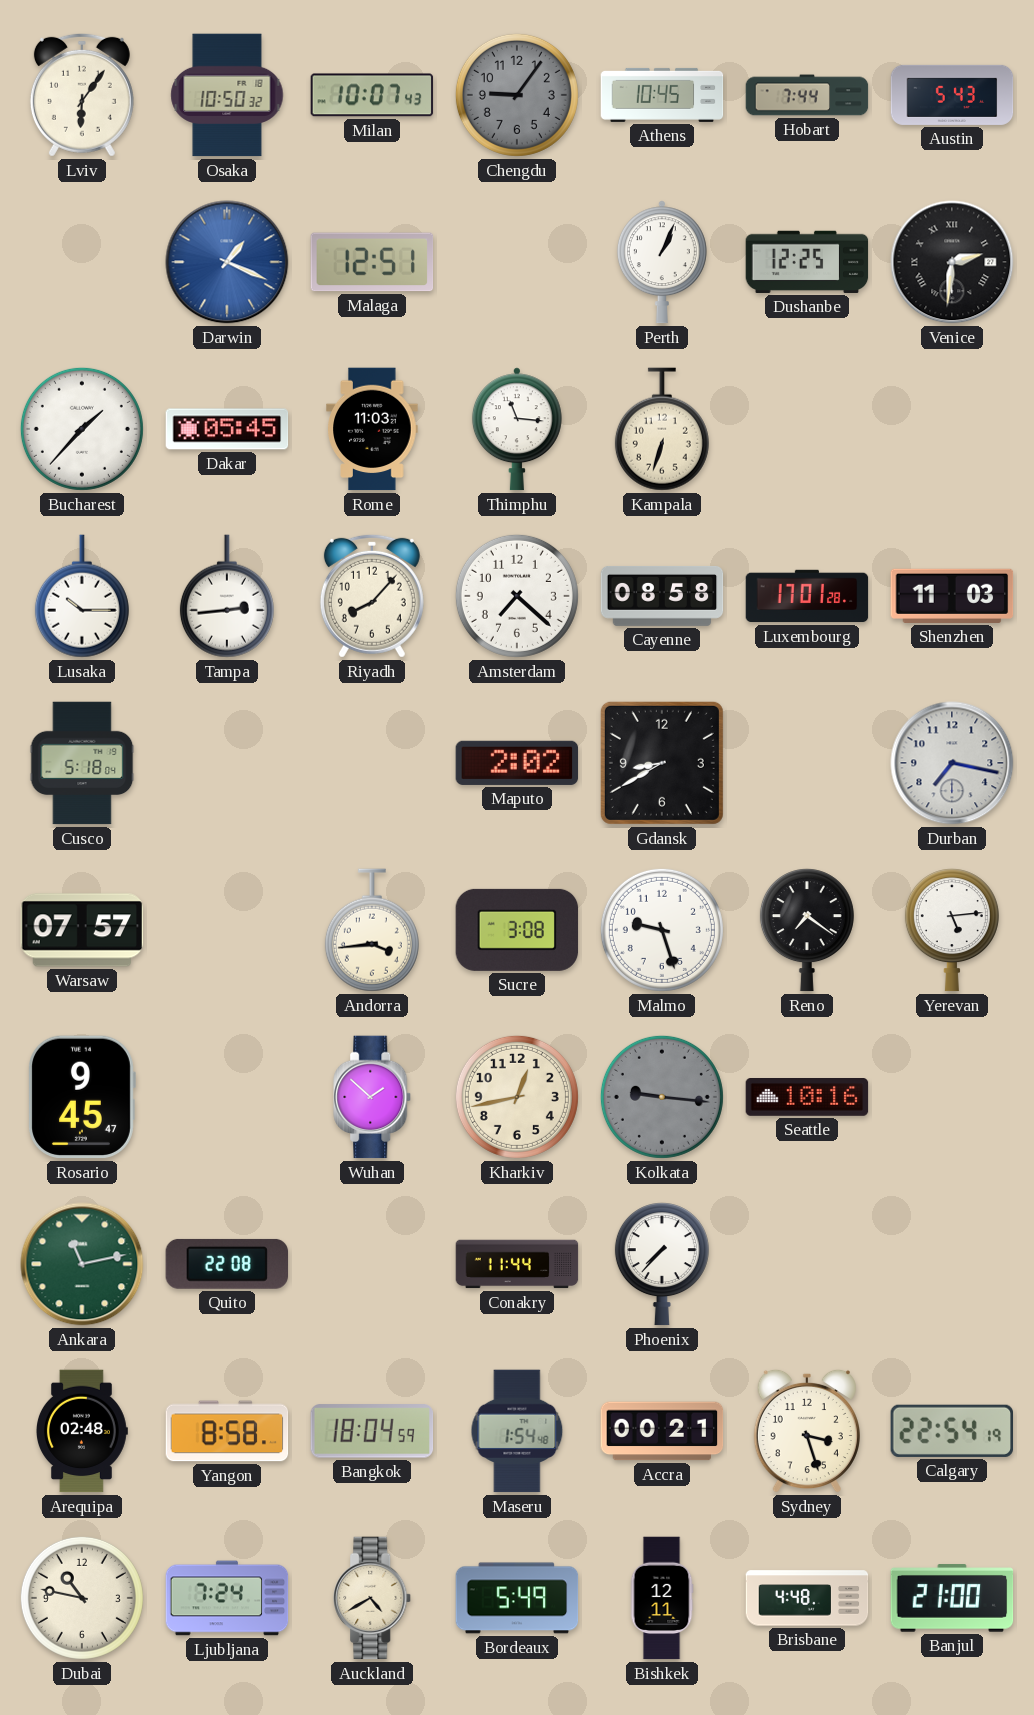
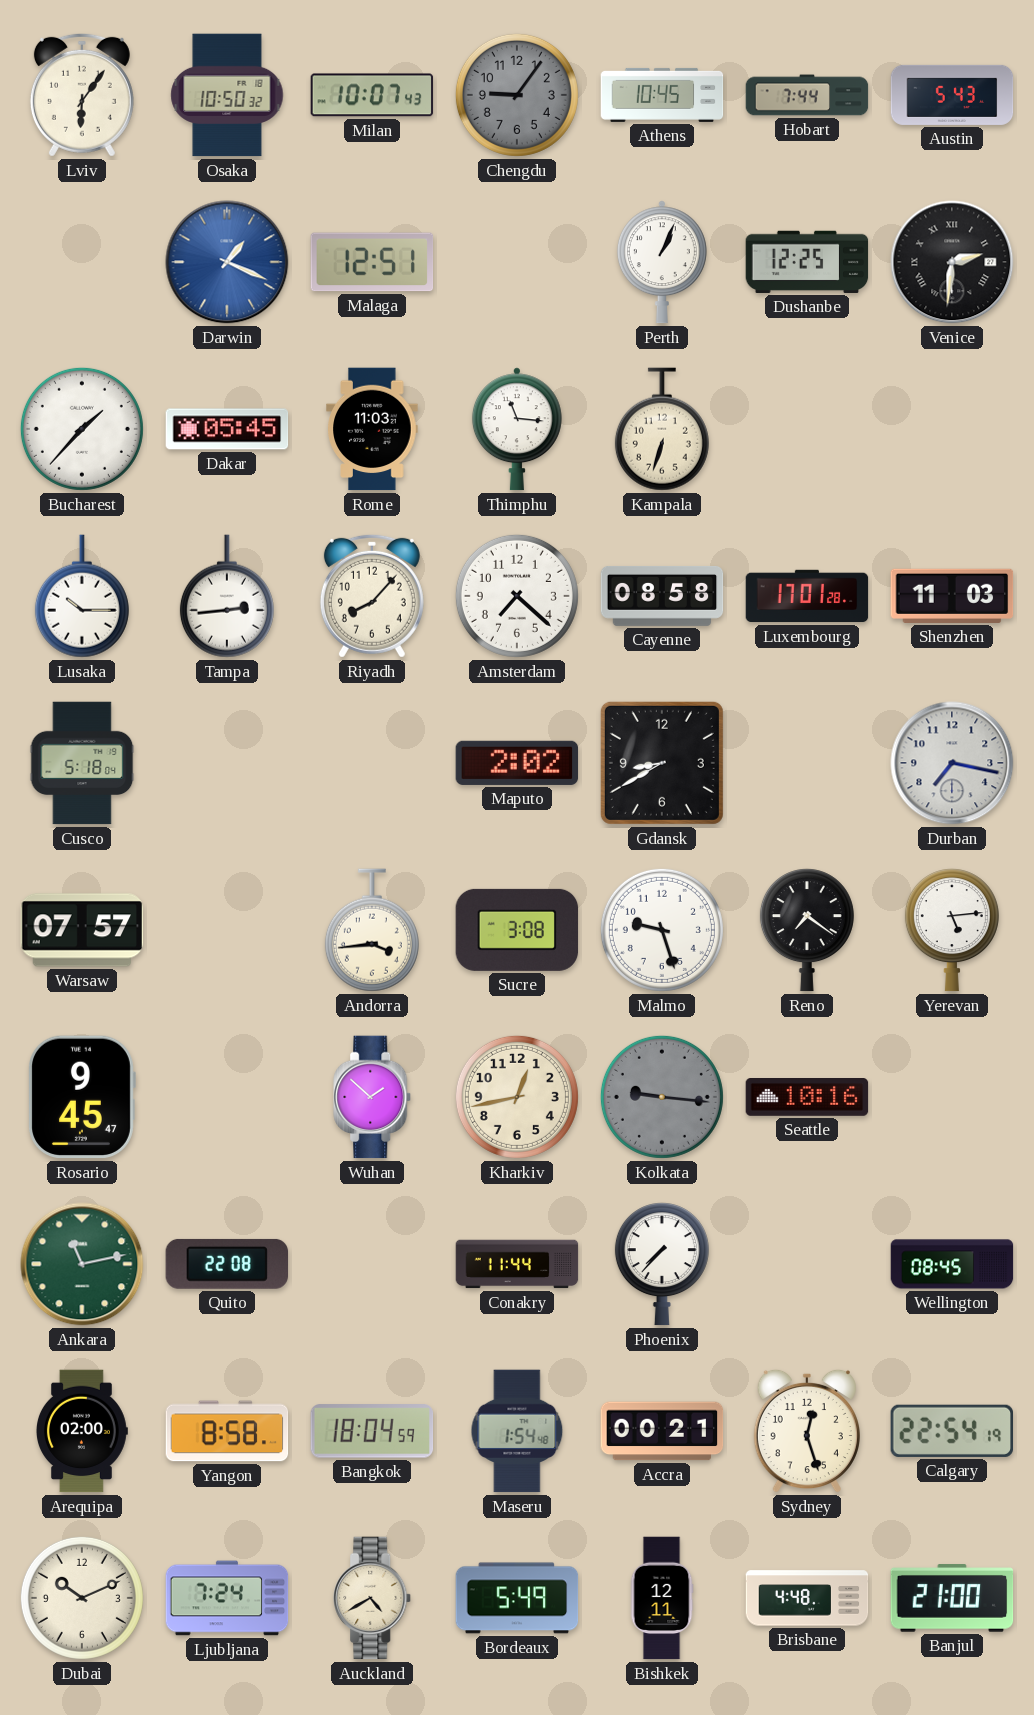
Wellington: none -> 08:45
Arequipa: 02:48 -> 02:00
Sydney: 3:27 -> 12:27
Dubai: 10:47 -> 10:11
